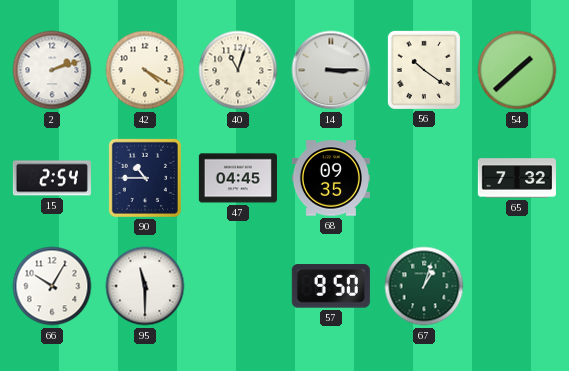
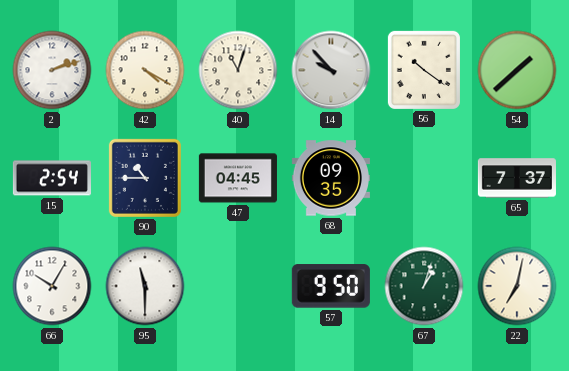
14: 3:15 -> 9:53
65: 7:32 -> 7:37
22: none -> 7:02
